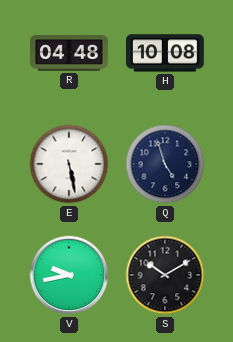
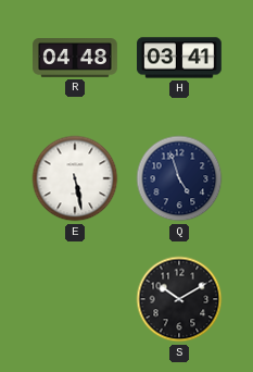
H: 10:08 -> 03:41
V: 9:43 -> none
